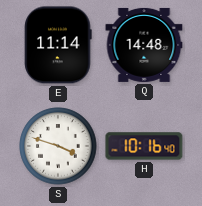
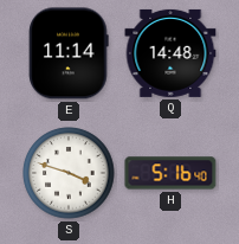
H: 10:16 -> 5:16
